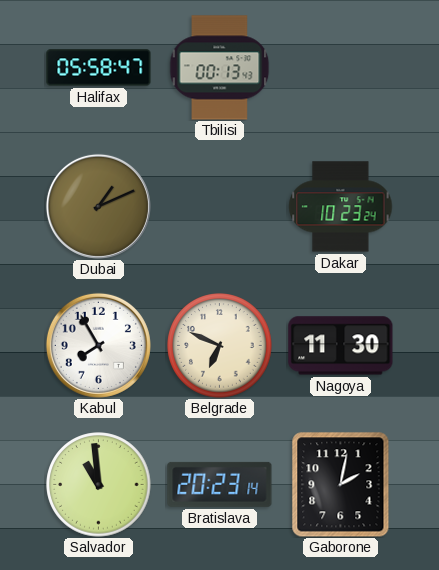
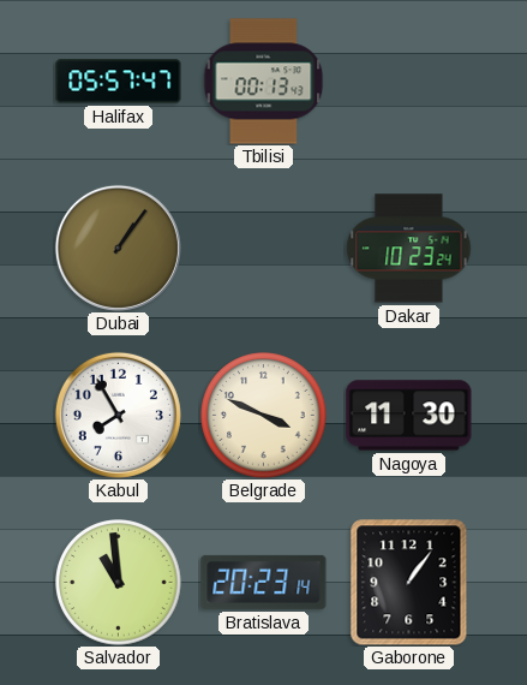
Halifax: 05:58 -> 05:57
Dubai: 1:11 -> 1:06
Belgrade: 6:49 -> 3:49
Gaborone: 2:02 -> 1:06
